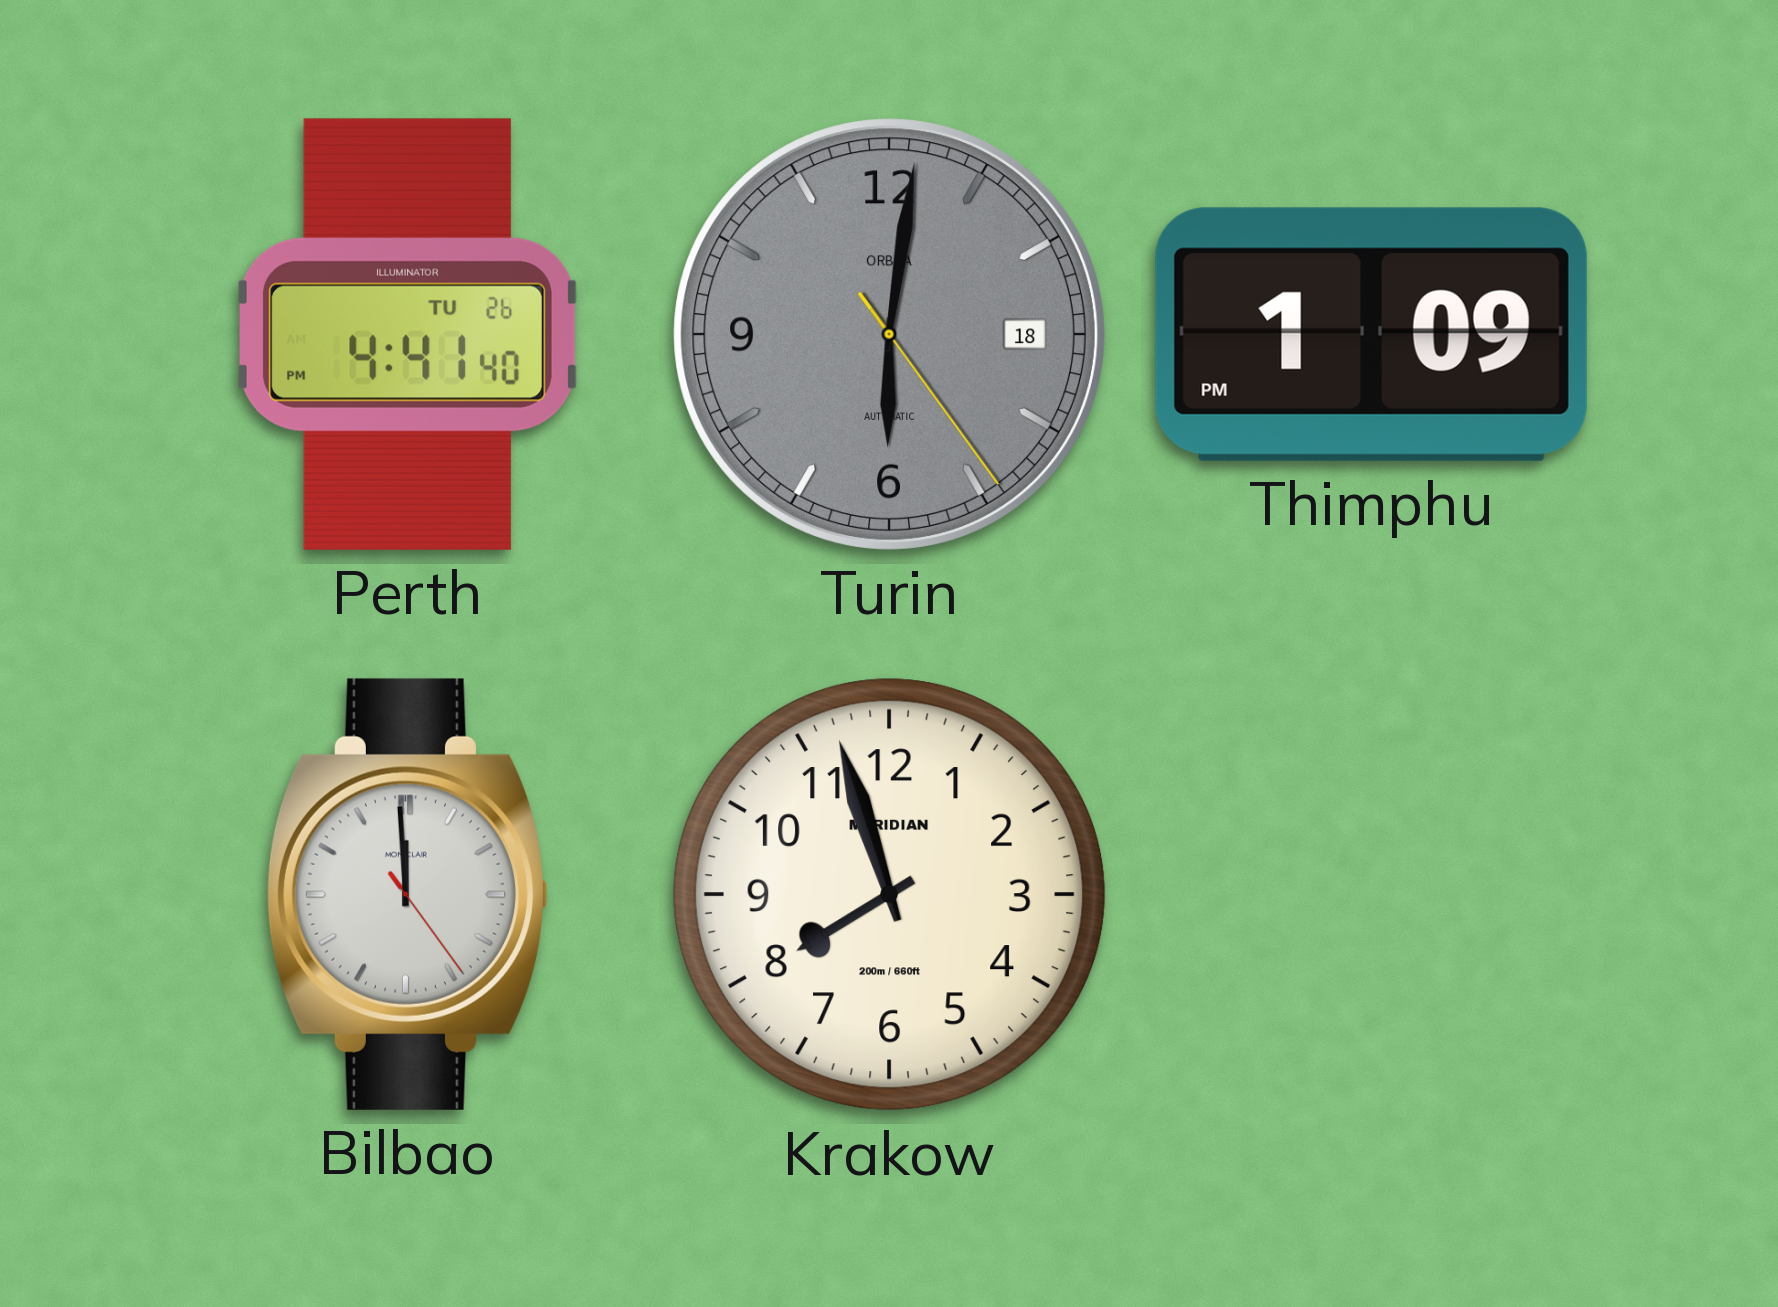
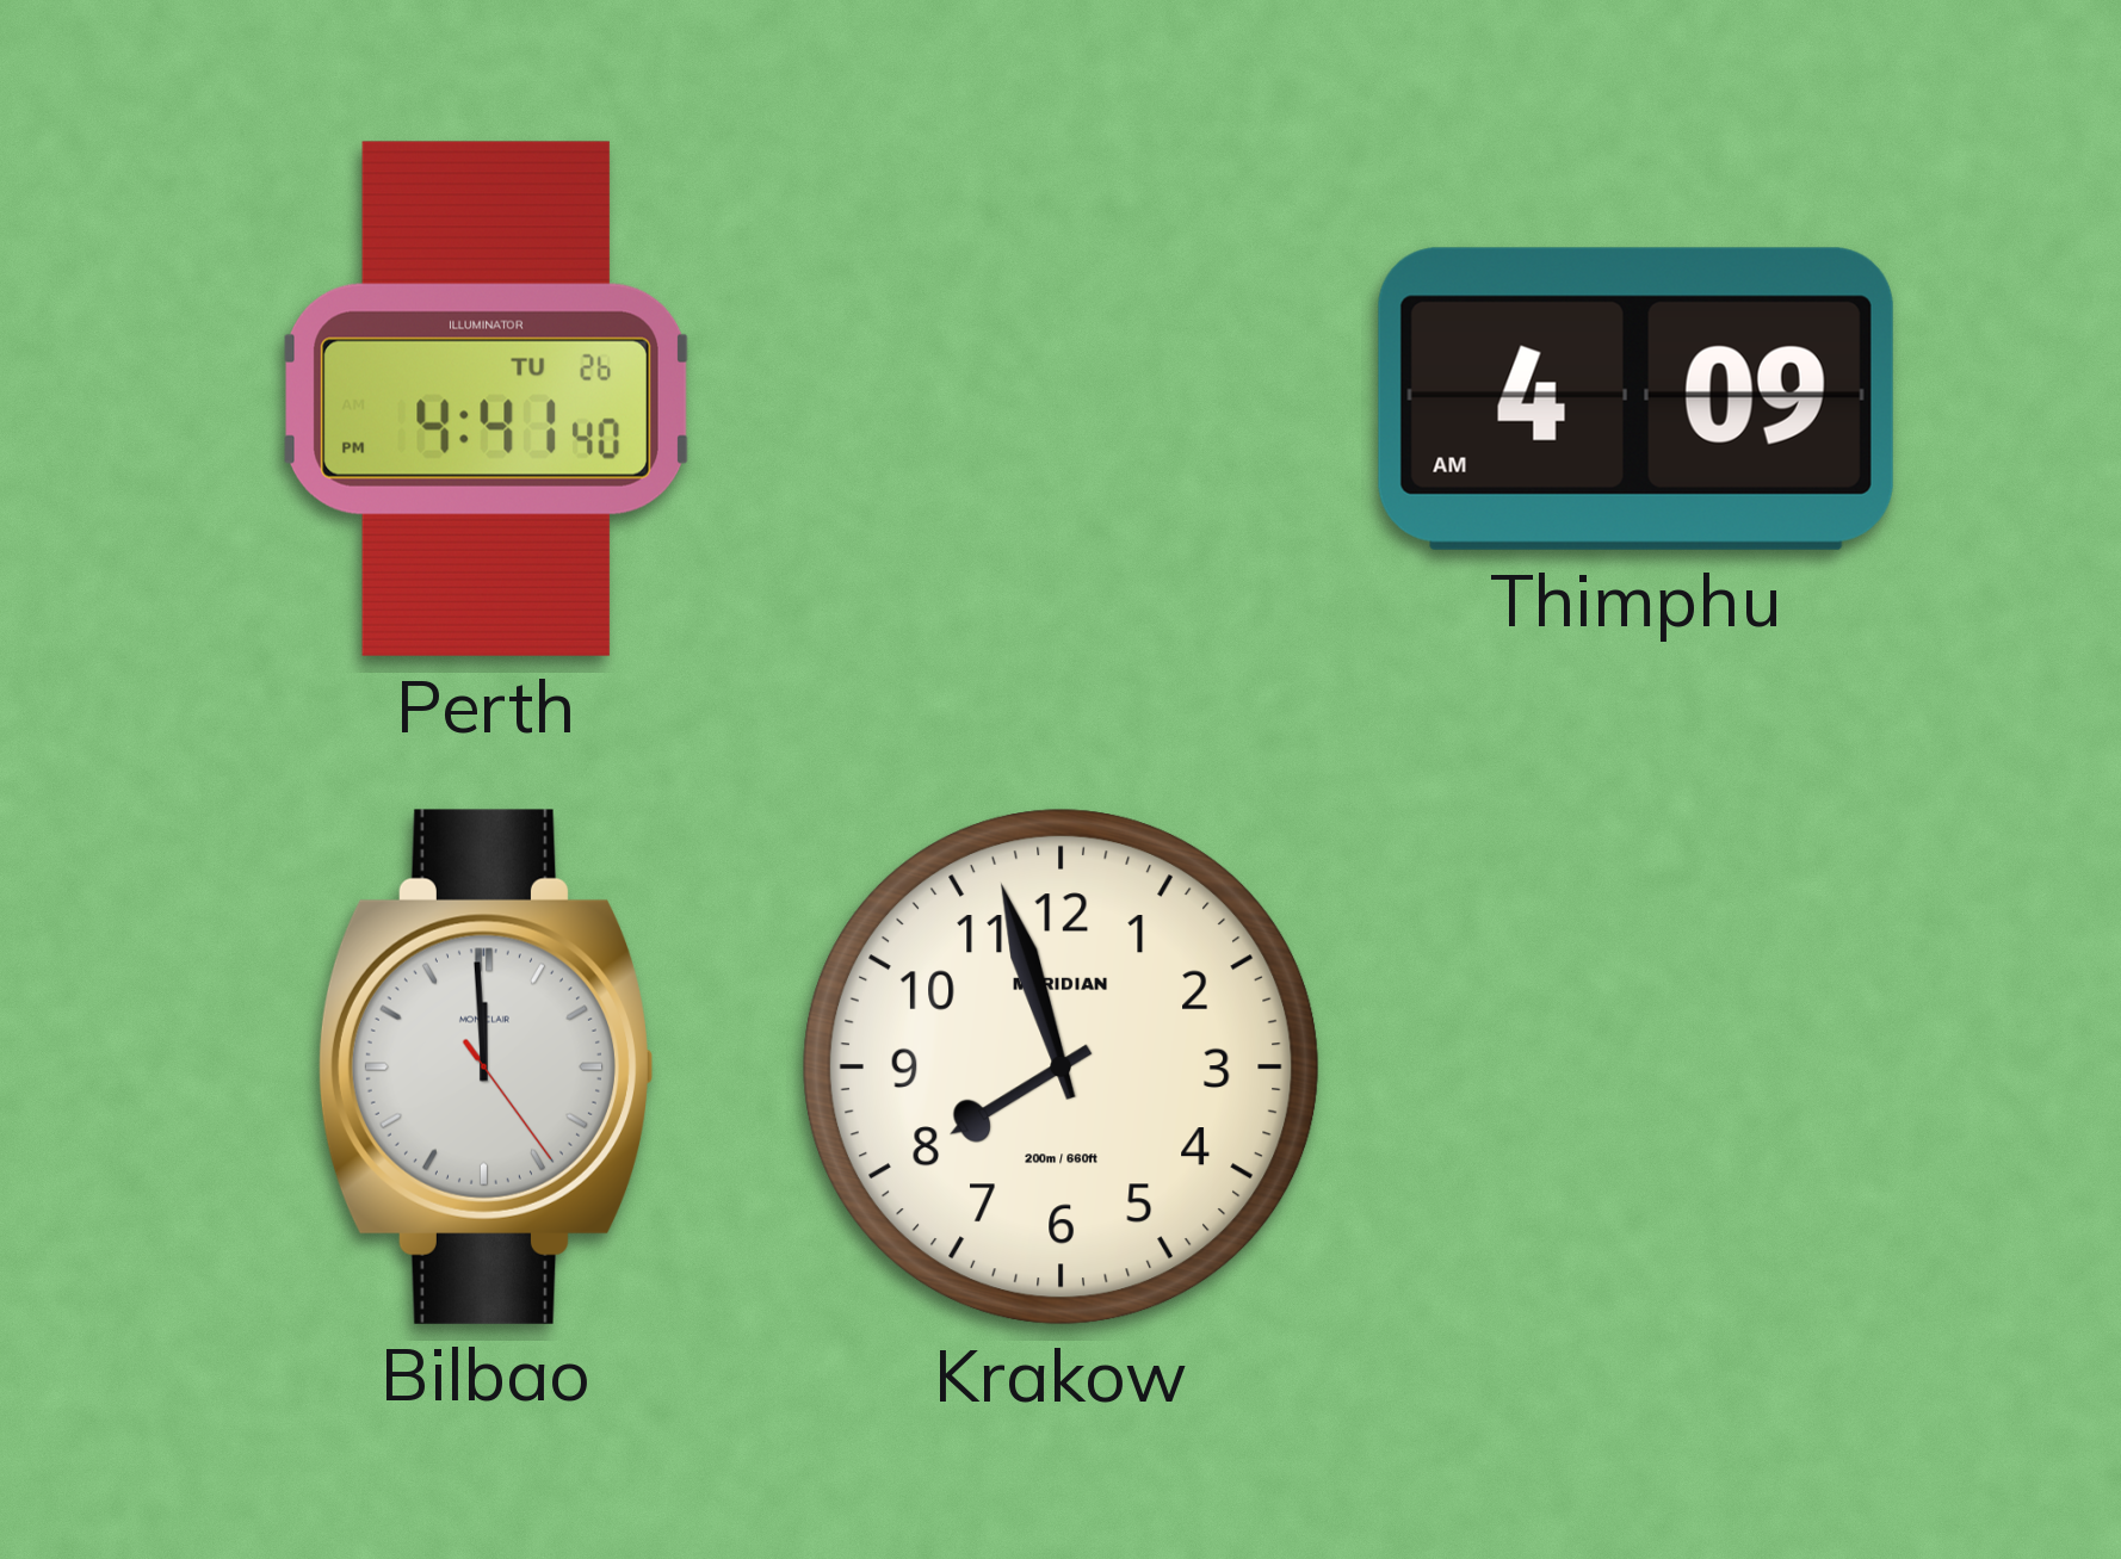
Turin: 6:01 -> none
Thimphu: 1:09 -> 4:09
